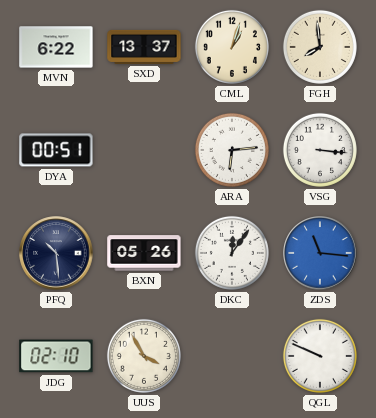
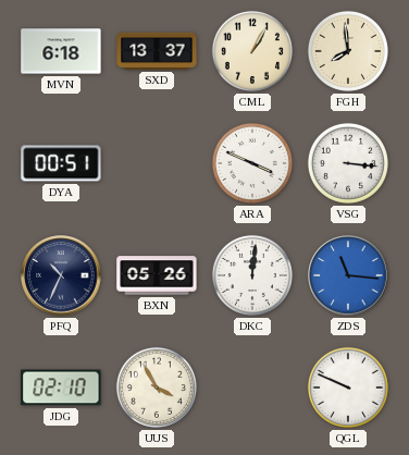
MVN: 6:22 -> 6:18
CML: 1:03 -> 1:05
ARA: 6:14 -> 3:49
PFQ: 10:29 -> 10:34
DKC: 12:06 -> 12:01
